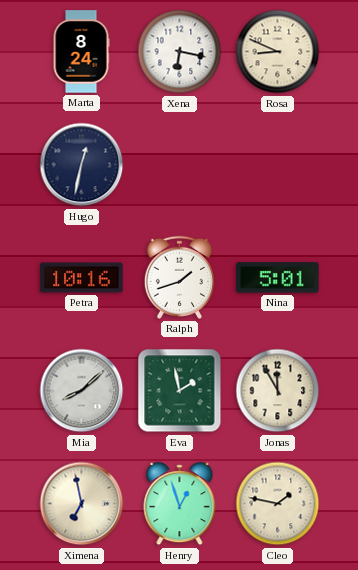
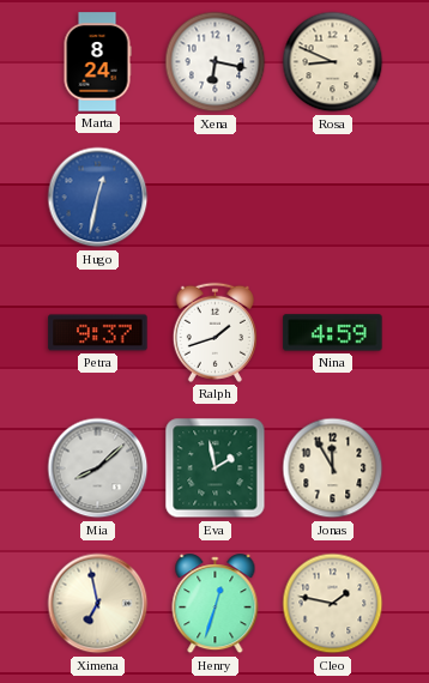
Hugo dial: navy -> blue
Petra: 10:16 -> 9:37
Nina: 5:01 -> 4:59
Henry: 12:57 -> 12:33
